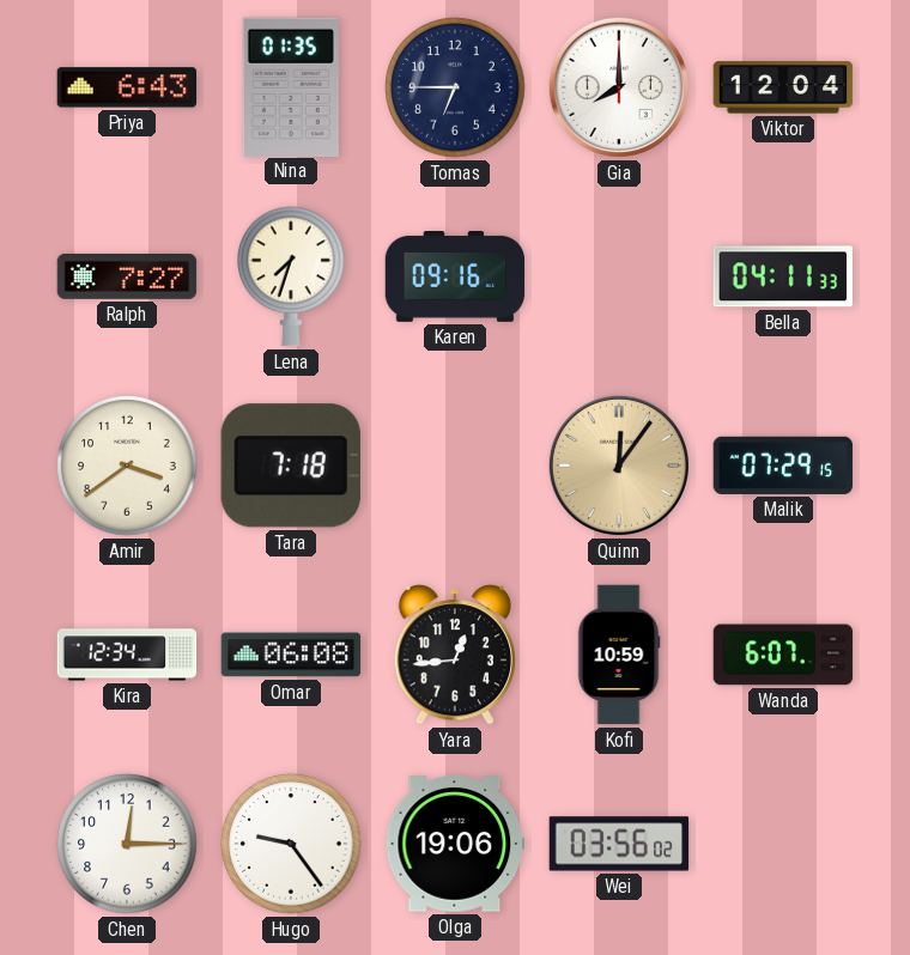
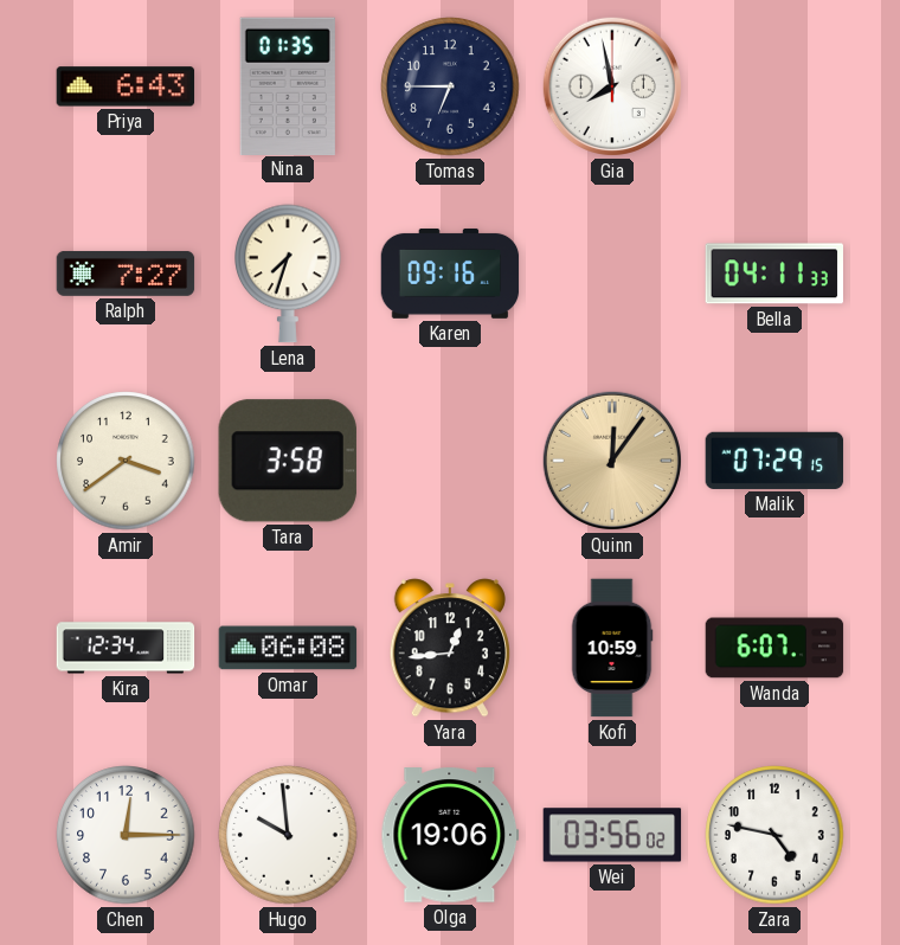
Gia: 8:00 -> 7:58
Viktor: 12:04 -> none
Tara: 7:18 -> 3:58
Hugo: 9:24 -> 9:59
Zara: none -> 4:47
